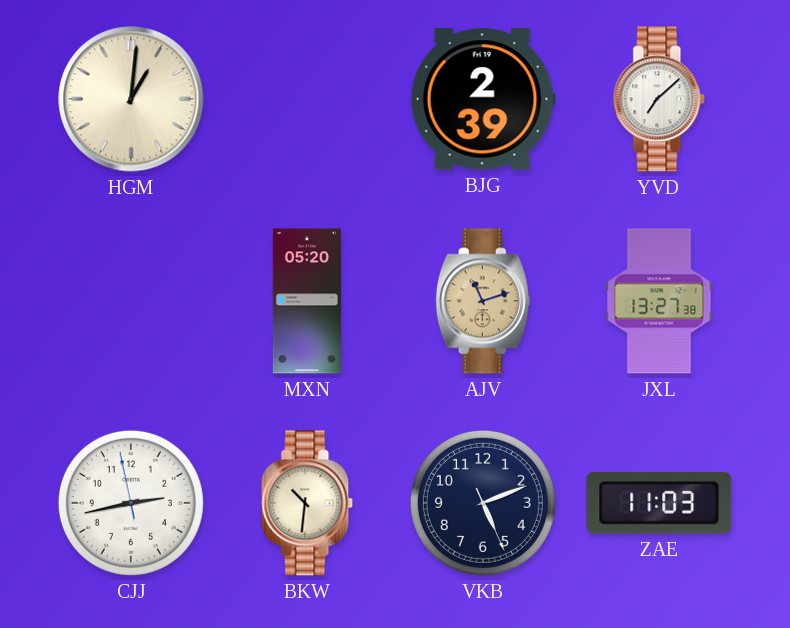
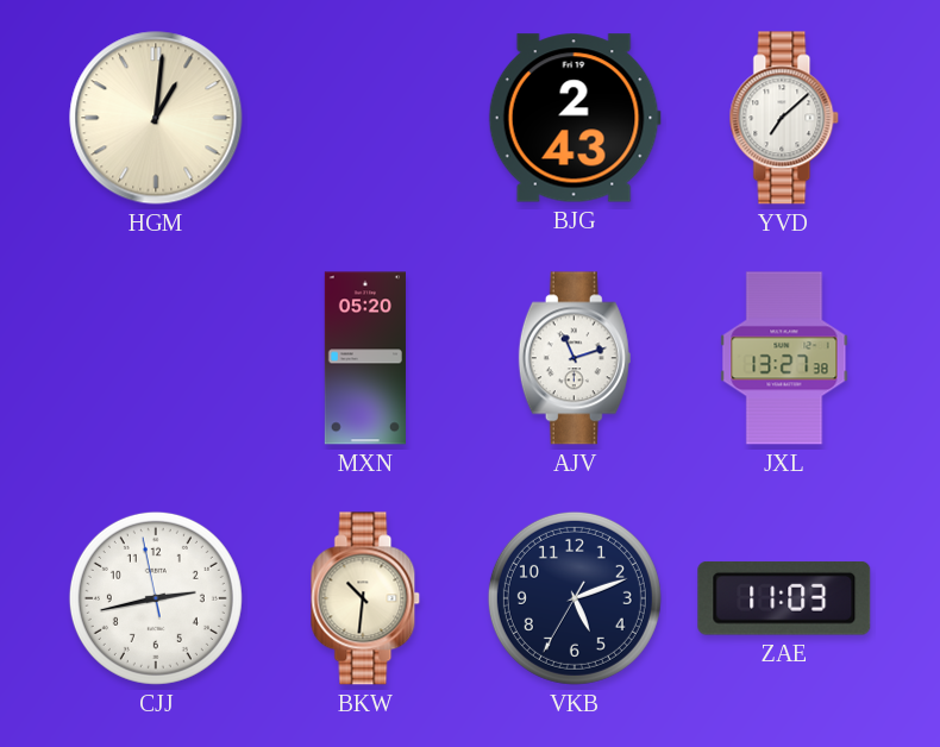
BJG: 2:39 -> 2:43
AJV dial: champagne -> white
VKB: 5:11:26 -> 5:11:35
